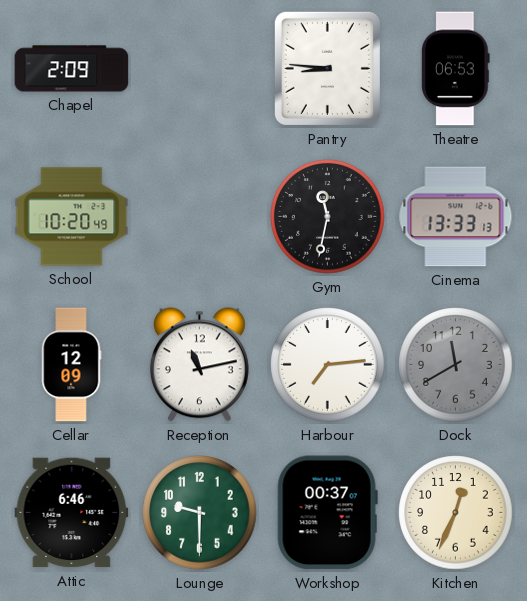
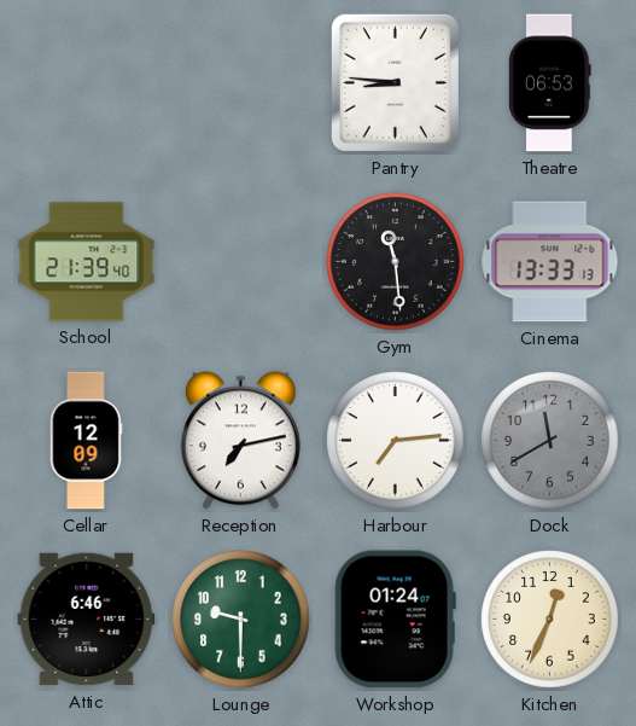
Chapel: 2:09 -> none
School: 10:20 -> 21:39
Gym: 11:32 -> 11:29
Reception: 11:13 -> 7:13
Workshop: 00:37 -> 01:24
